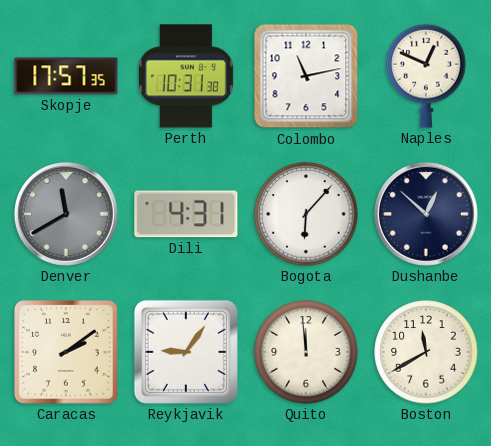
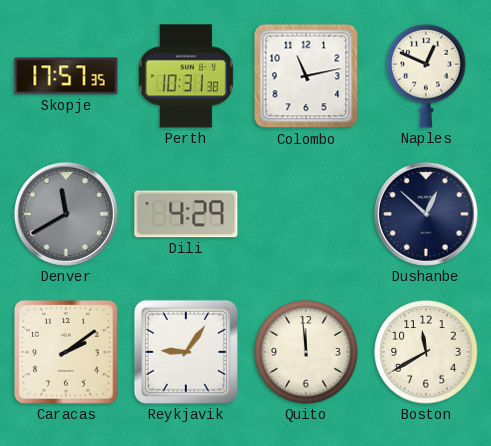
Dili: 4:31 -> 4:29
Bogota: 6:07 -> none
